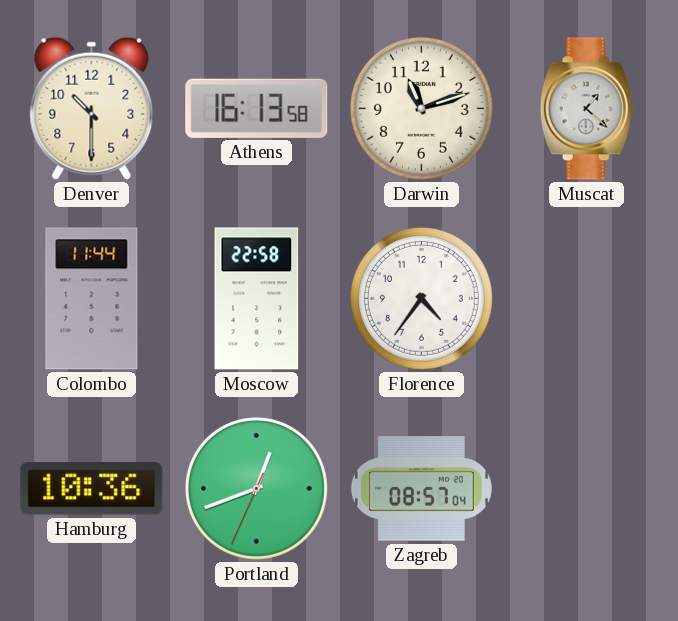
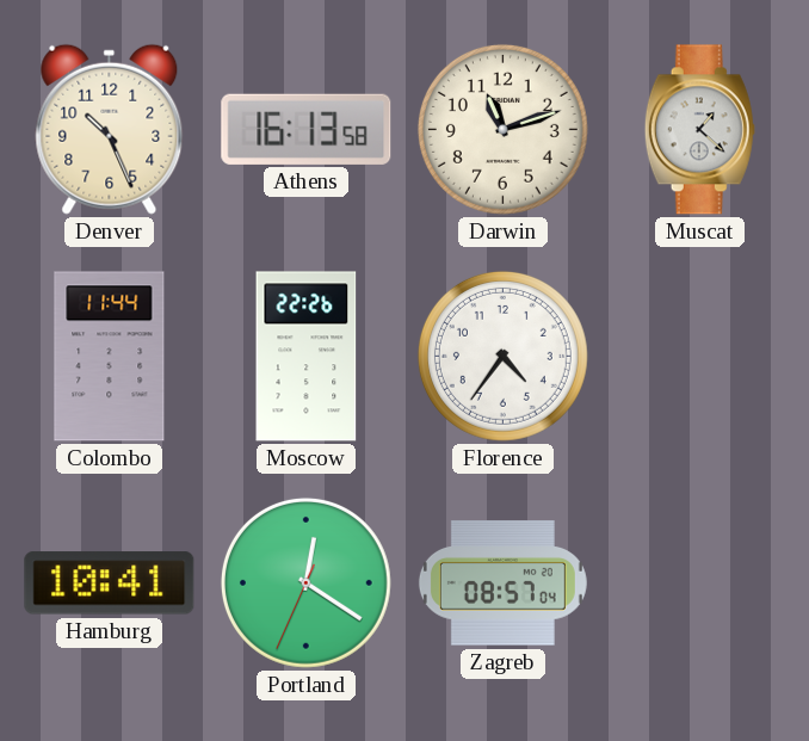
Denver: 10:30 -> 10:26
Moscow: 22:58 -> 22:26
Hamburg: 10:36 -> 10:41
Portland: 12:41 -> 12:20
